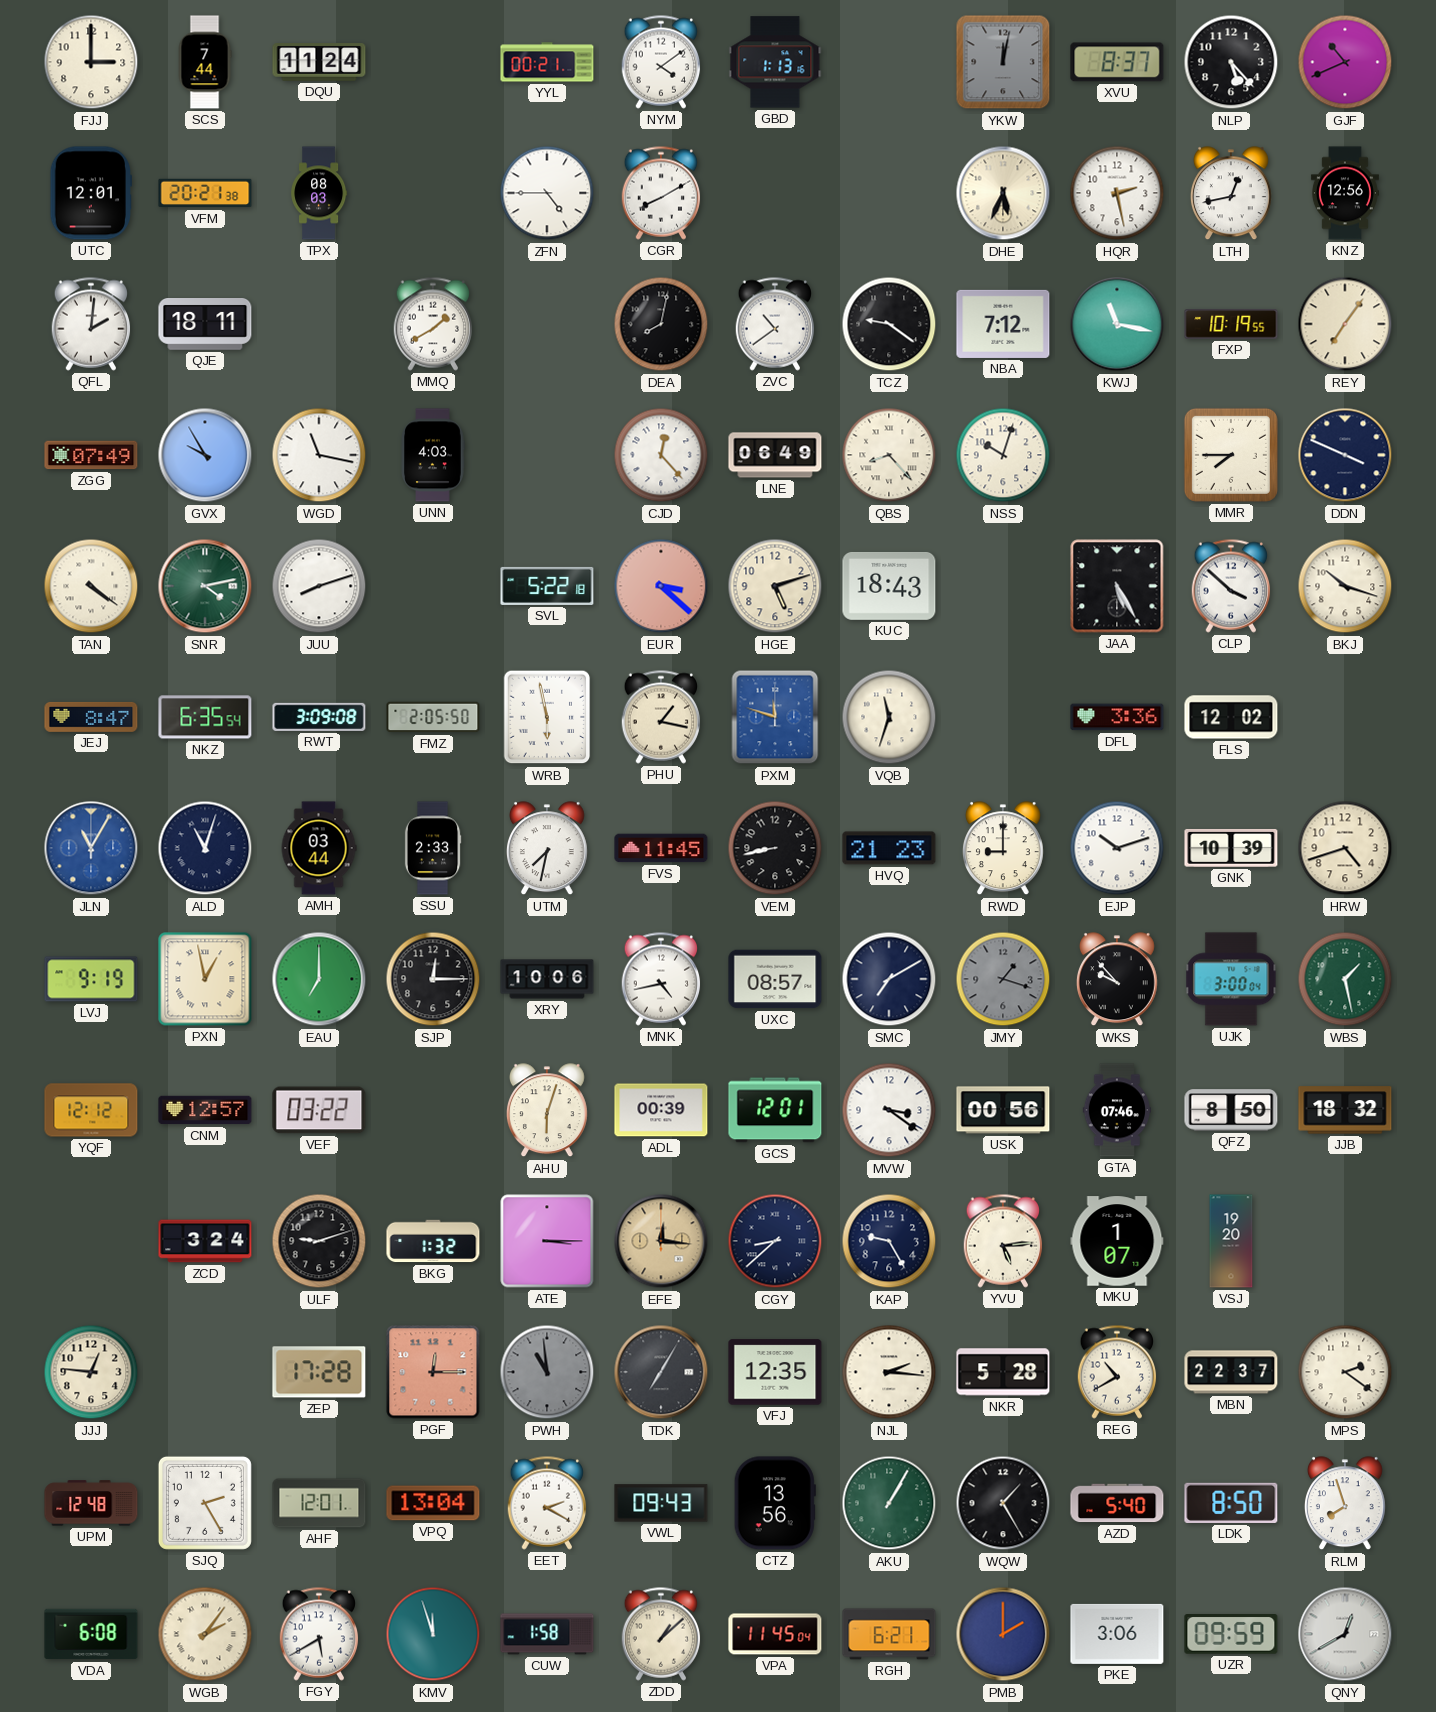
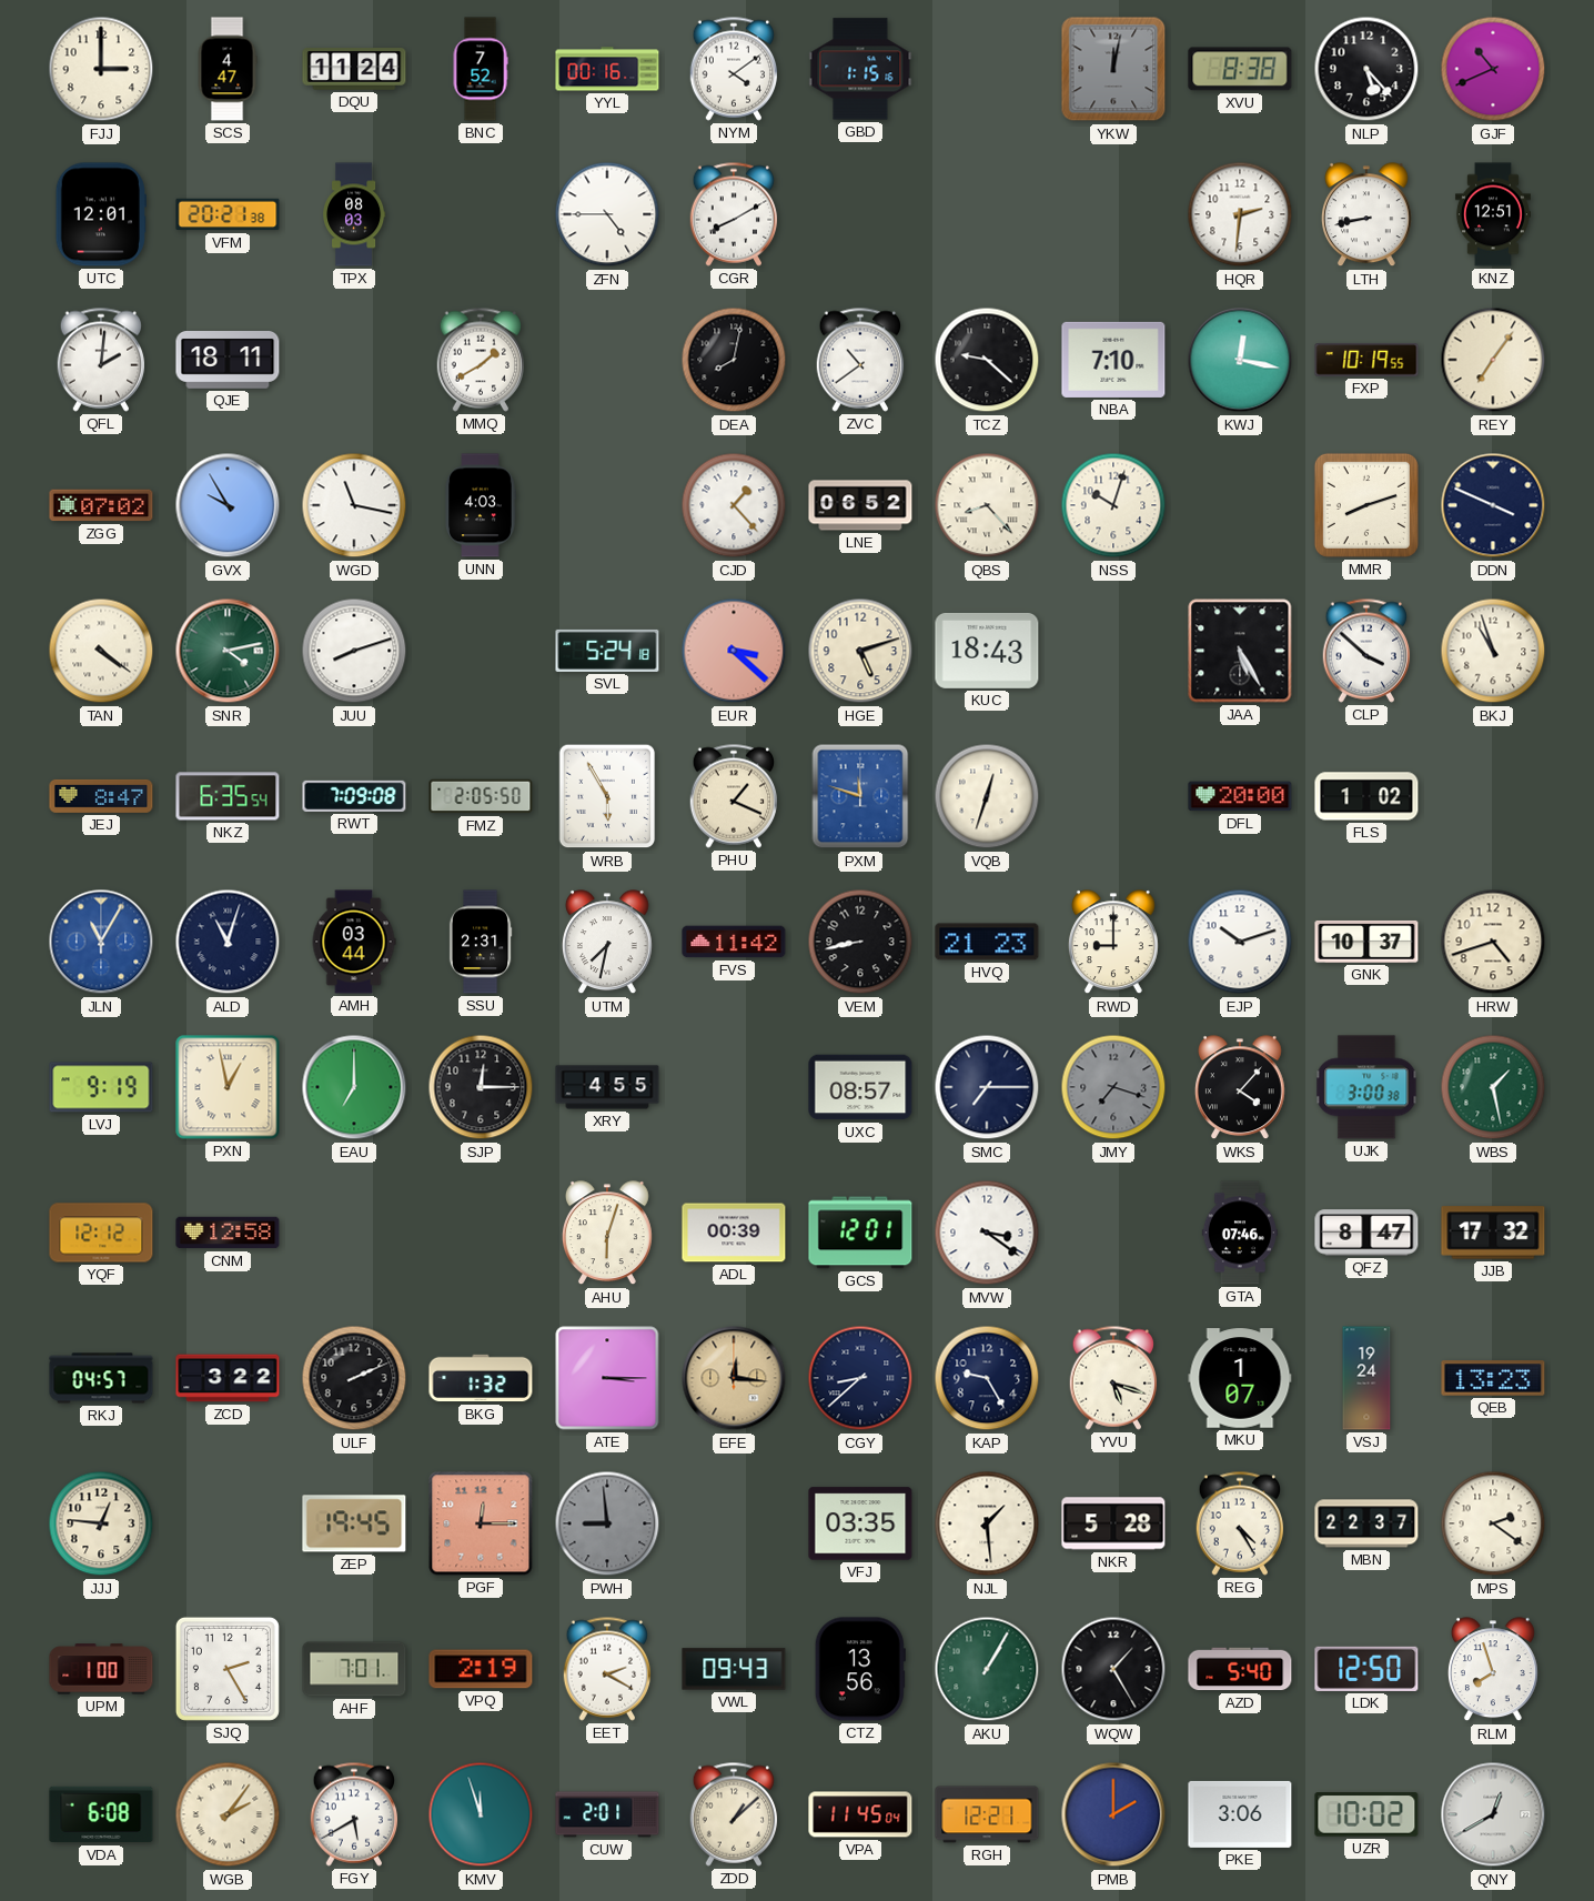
SCS: 7:44 -> 4:47
BNC: none -> 7:52
YYL: 00:21 -> 00:16
GBD: 1:13 -> 1:15
XVU: 8:37 -> 8:38
DHE: 5:34 -> none
HQR: 2:28 -> 2:31
LTH: 12:43 -> 8:43
KNZ: 12:56 -> 12:51
TCZ: 9:21 -> 9:22
NBA: 7:12 -> 7:10
KWJ: 11:17 -> 12:17
ZGG: 07:49 -> 07:02
CJD: 12:23 -> 1:23
LNE: 06:49 -> 06:52
MMR: 7:45 -> 8:12
SVL: 5:22 -> 5:24
BKJ: 10:18 -> 10:57
RWT: 3:09 -> 7:09
WRB: 5:58 -> 5:55
PHU: 1:17 -> 1:19
VQB: 11:33 -> 12:33
DFL: 3:36 -> 20:00
FLS: 12:02 -> 1:02
SSU: 2:33 -> 2:31
FVS: 11:45 -> 11:42
GNK: 10:39 -> 10:37
XRY: 10:06 -> 4:55
MNK: 4:43 -> none
SMC: 7:10 -> 7:15
JMY: 1:18 -> 7:18
WKS: 9:53 -> 4:07
UJK: 3:00:04 -> 3:00:38
CNM: 12:57 -> 12:58
VEF: 03:22 -> none
USK: 00:56 -> none
QFZ: 8:50 -> 8:47
JJB: 18:32 -> 17:32
RKJ: none -> 04:57
ZCD: 3:24 -> 3:22
ULF: 9:12 -> 2:11
YVU: 5:14 -> 5:18
VSJ: 19:20 -> 19:24
QEB: none -> 13:23
ZEP: 17:28 -> 19:45
PWH: 10:59 -> 8:59
TDK: 7:05 -> none
VFJ: 12:35 -> 03:35
NJL: 2:16 -> 1:29
REG: 10:40 -> 4:25
UPM: 12:48 -> 1:00
AHF: 12:01 -> 7:01
VPQ: 13:04 -> 2:19
LDK: 8:50 -> 12:50
CUW: 1:58 -> 2:01
RGH: 6:21 -> 12:21
UZR: 09:59 -> 10:02
